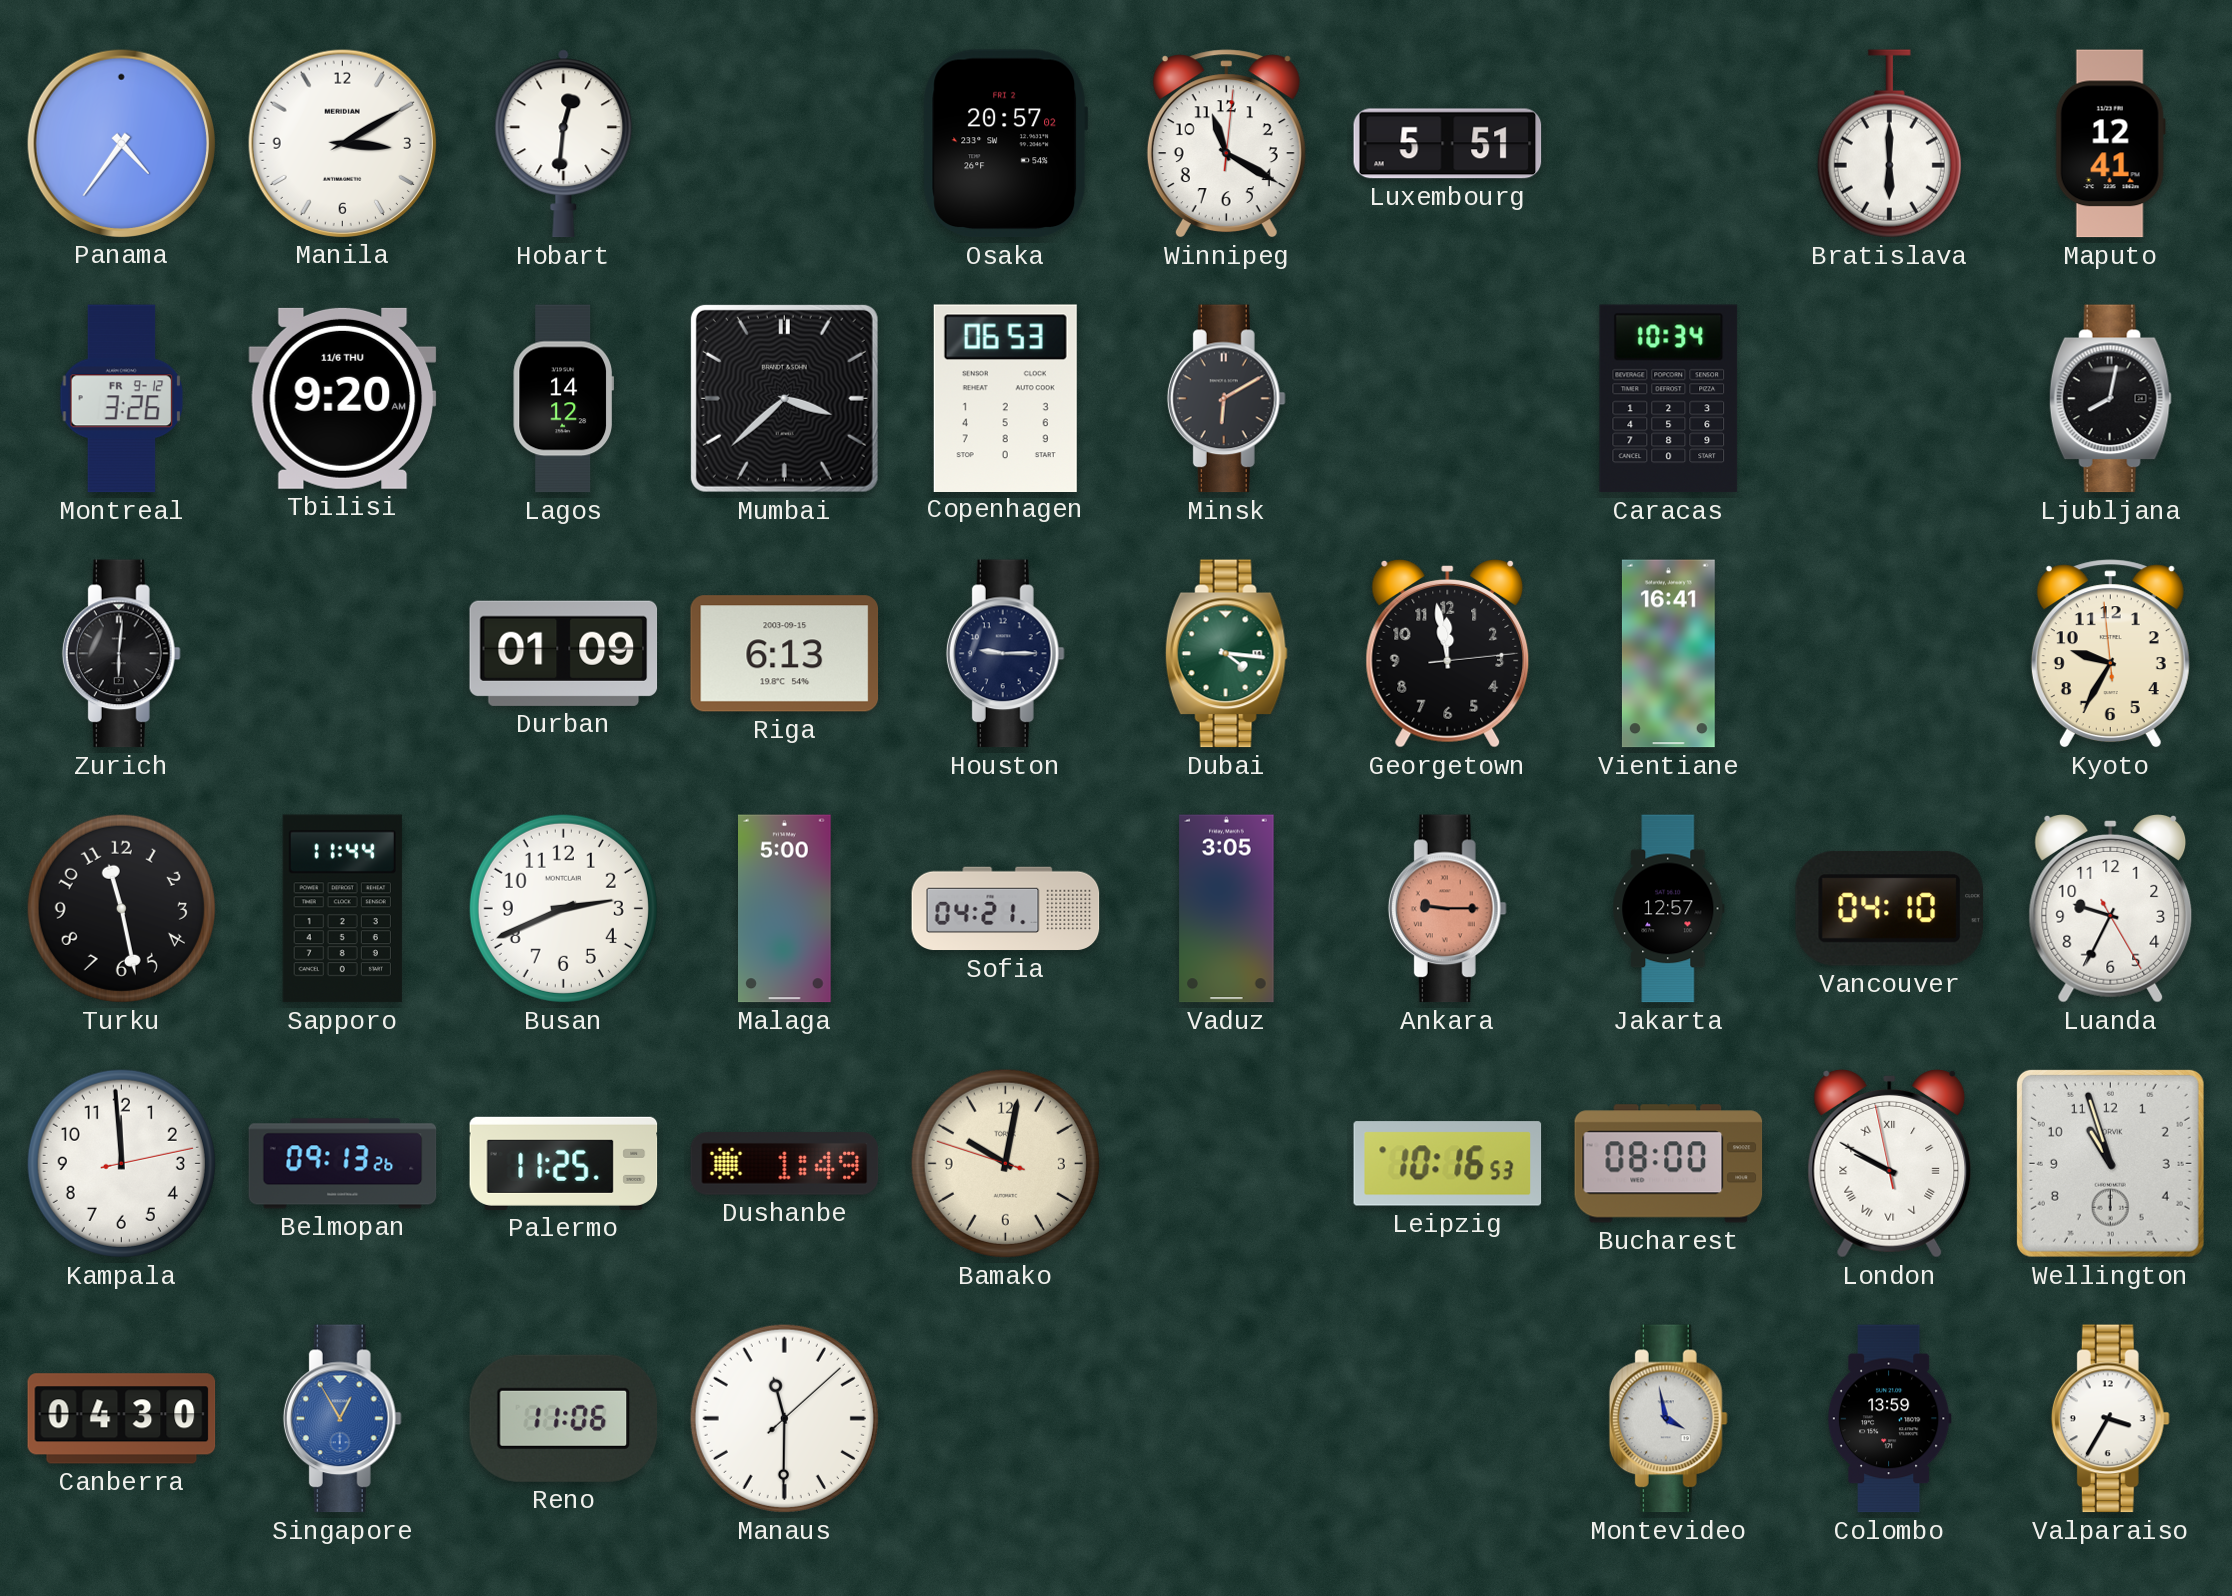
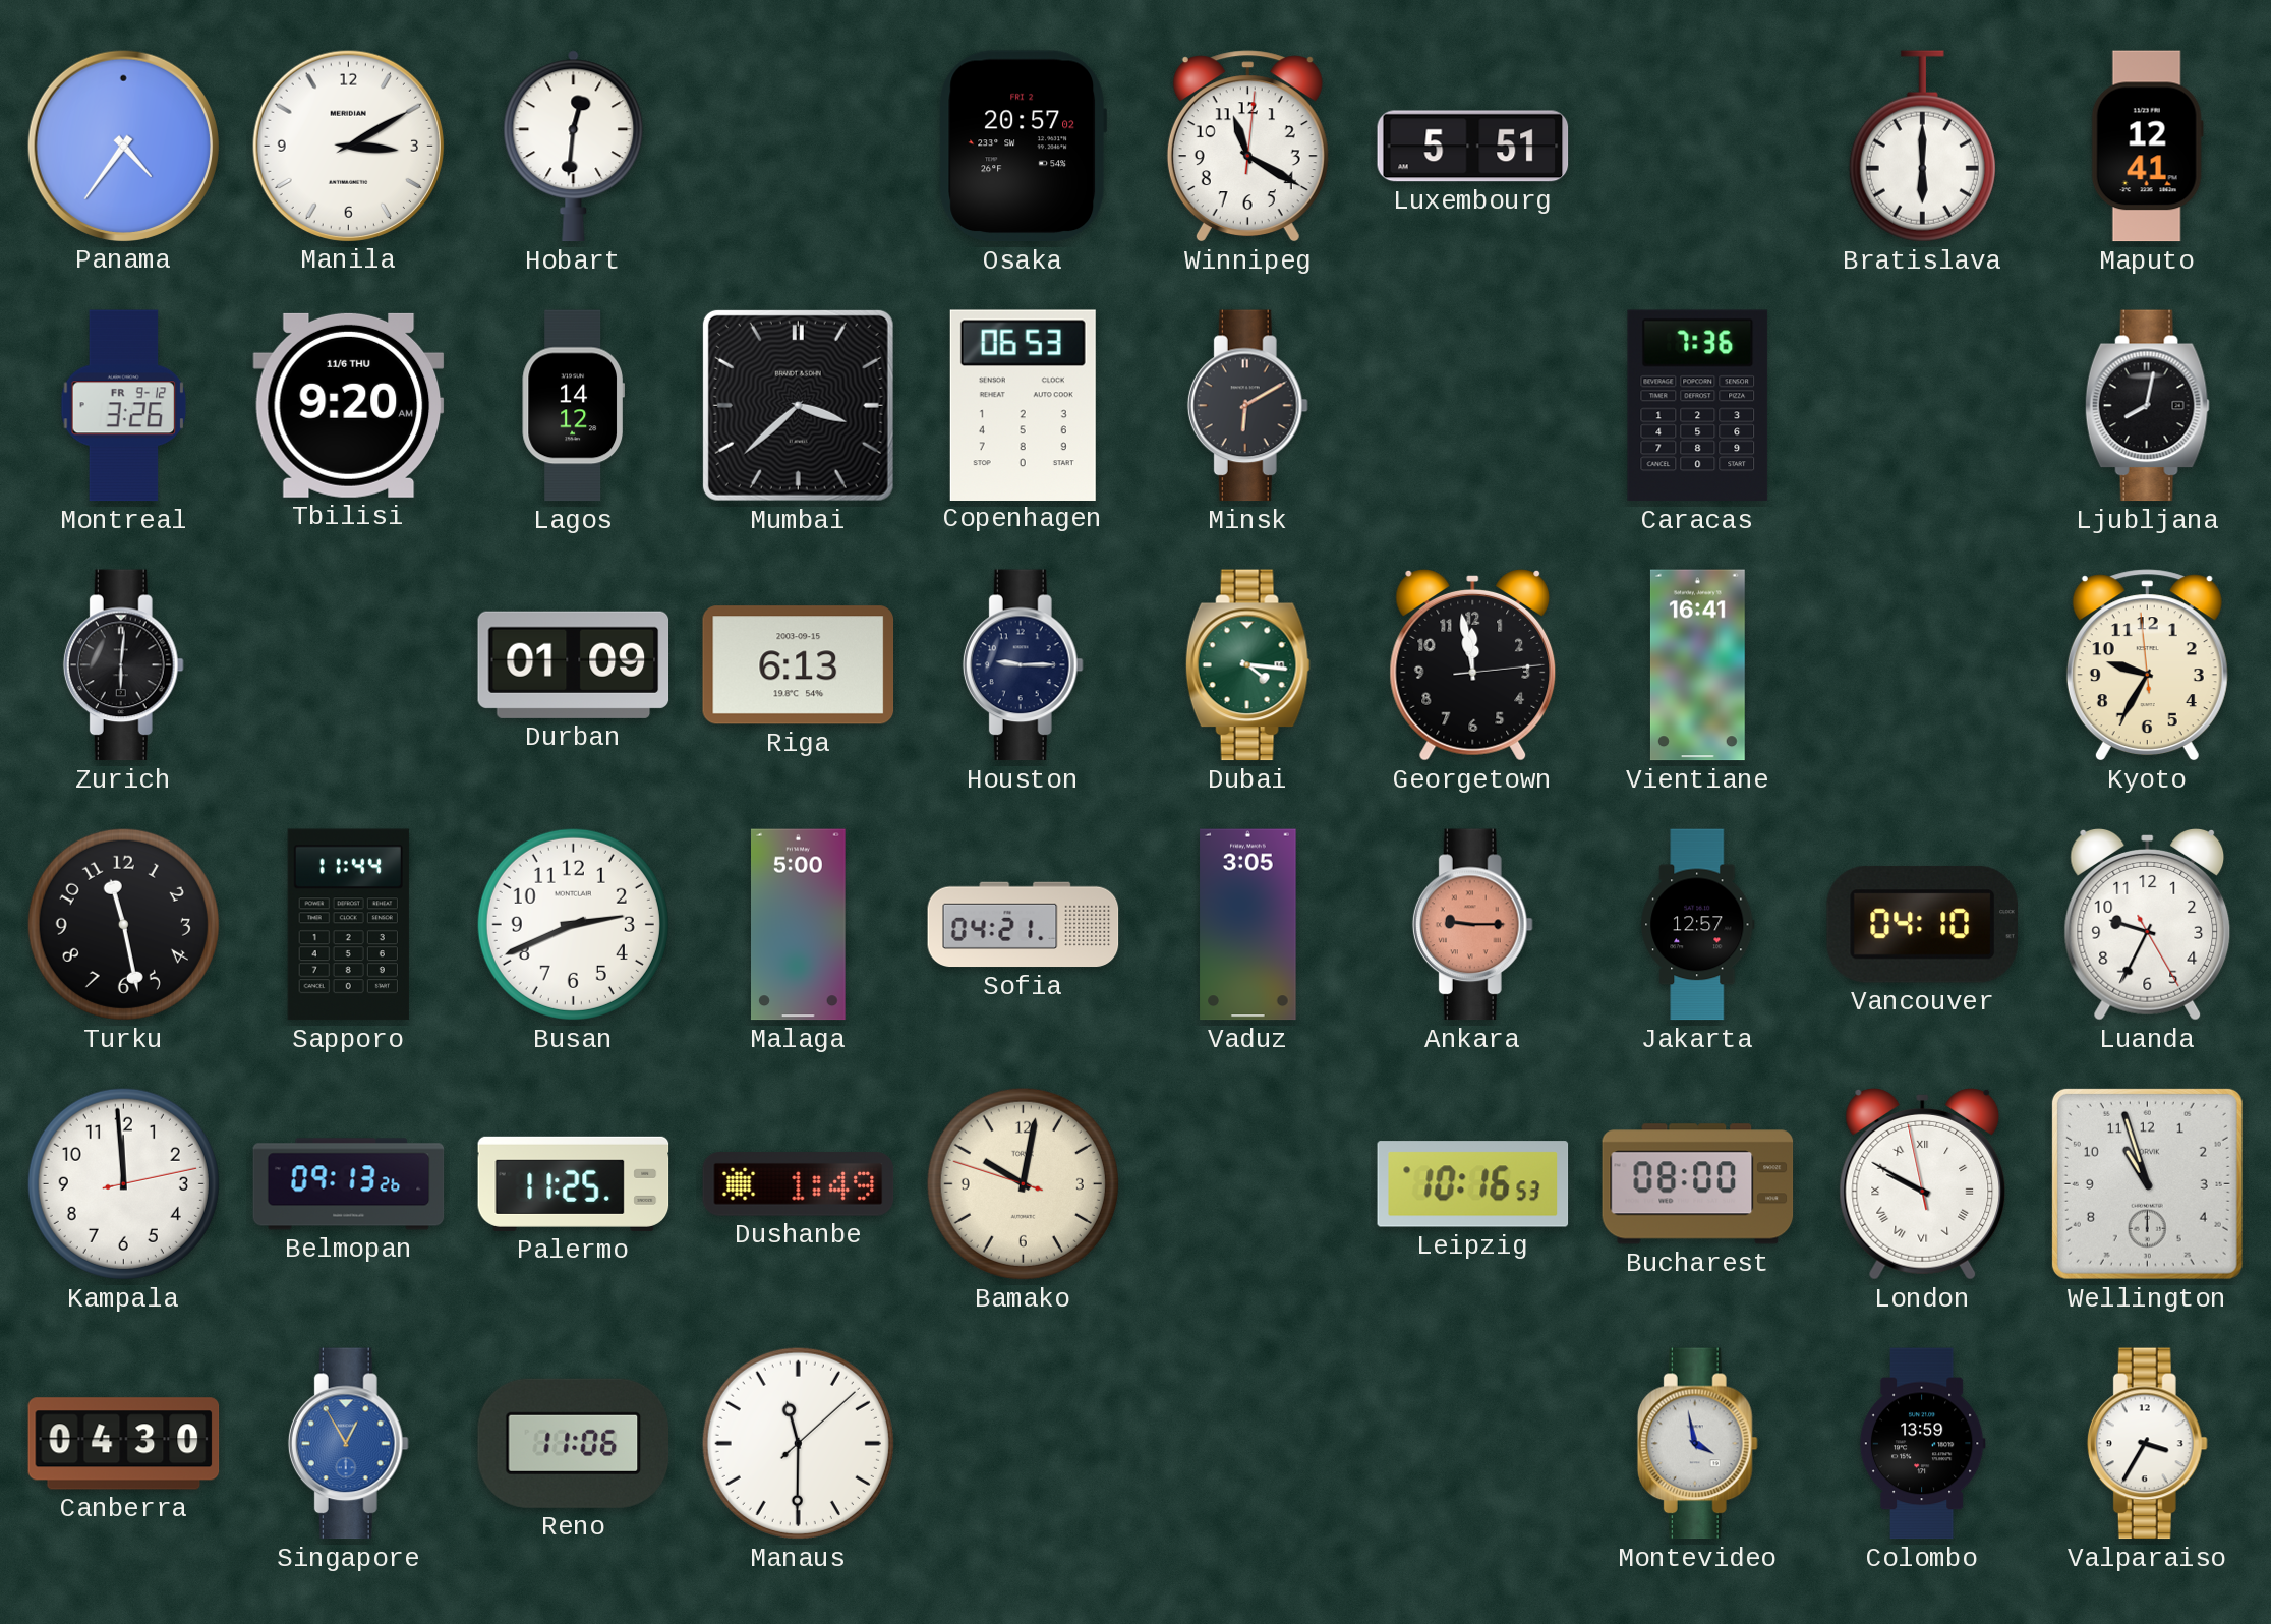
Caracas: 10:34 -> 7:36
